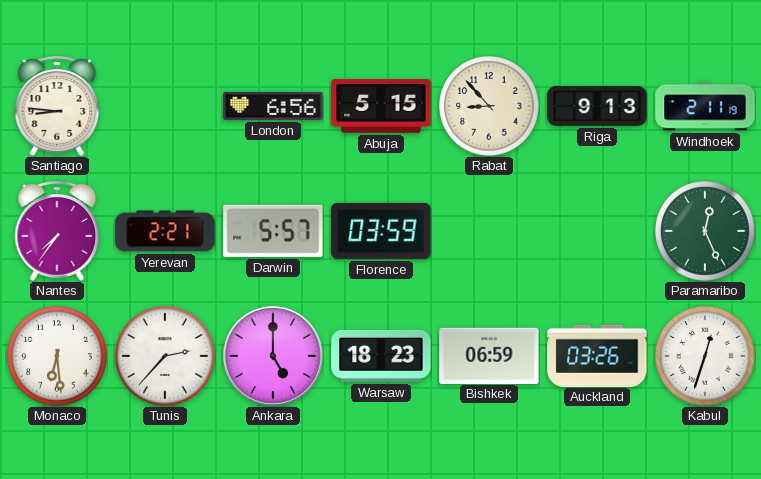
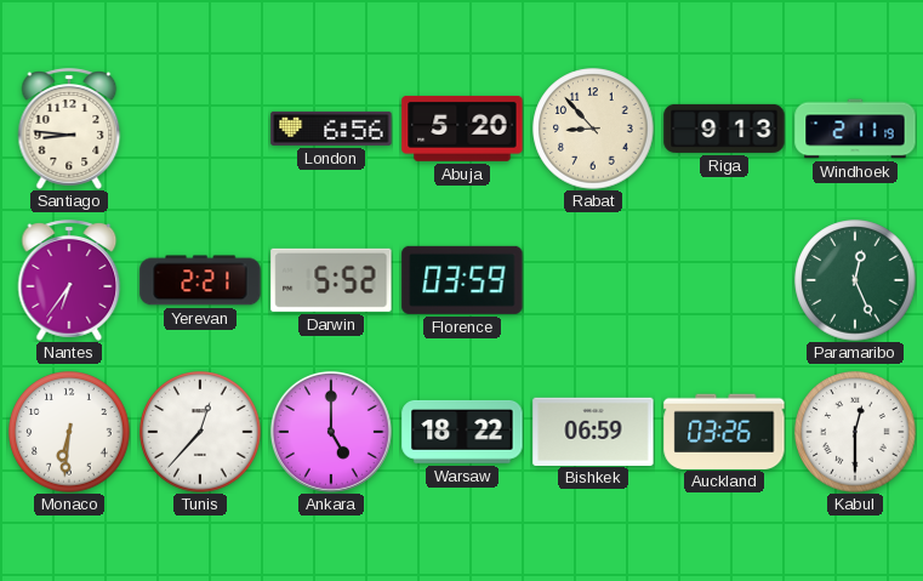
Abuja: 5:15 -> 5:20
Nantes: 7:36 -> 6:36
Darwin: 5:57 -> 5:52
Monaco: 6:29 -> 6:31
Tunis: 2:37 -> 12:37
Warsaw: 18:23 -> 18:22
Kabul: 12:33 -> 12:30
